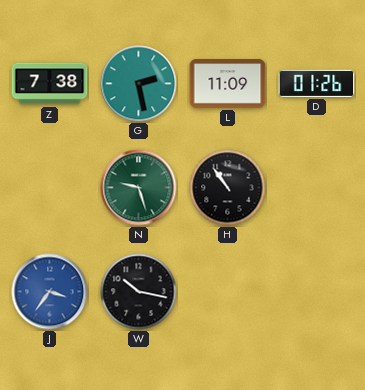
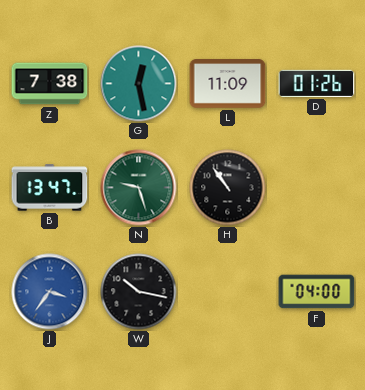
G: 2:28 -> 12:28
B: none -> 13:47
F: none -> 04:00
